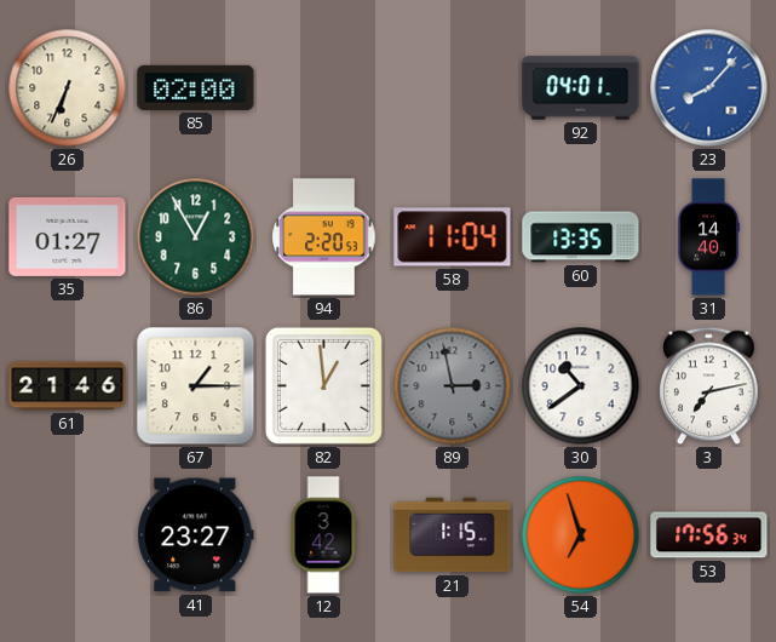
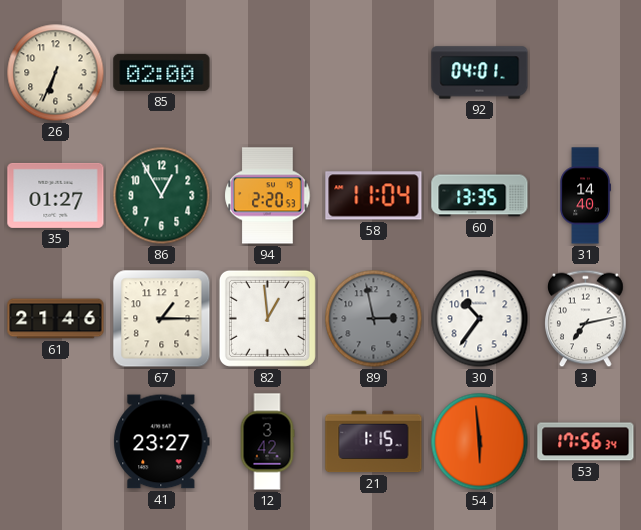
23: 8:07 -> none
30: 10:39 -> 10:36
54: 6:57 -> 5:59
